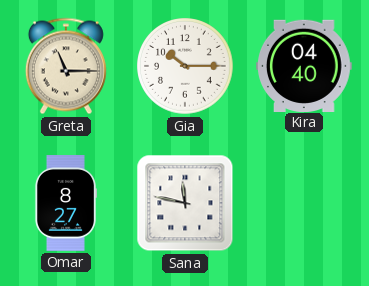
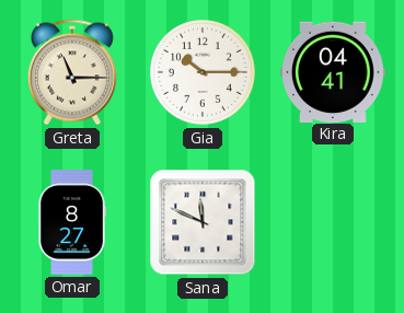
Kira: 04:40 -> 04:41
Sana: 11:47 -> 11:49
